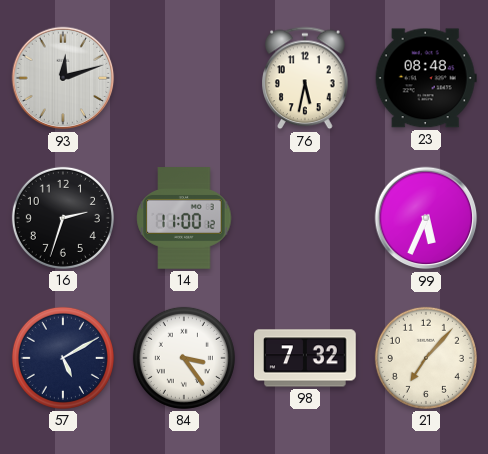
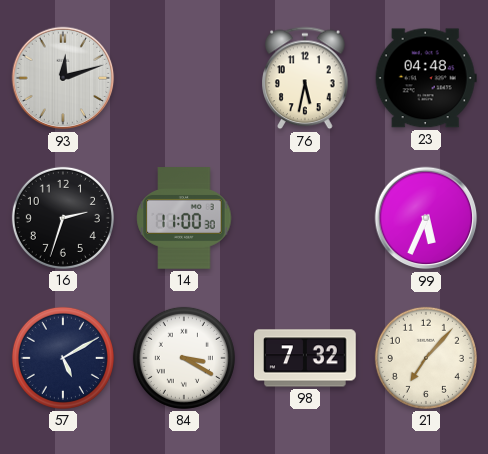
23: 08:48 -> 04:48
14: 11:00:12 -> 11:00:30
84: 3:24 -> 3:20
